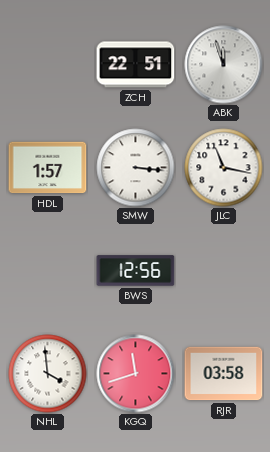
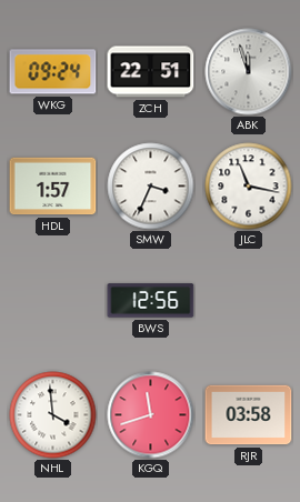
WKG: none -> 09:24
SMW: 3:16 -> 3:34
